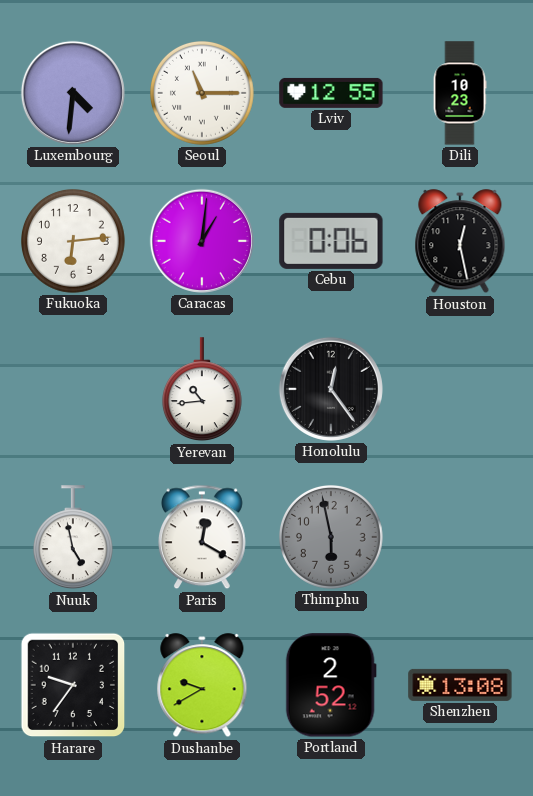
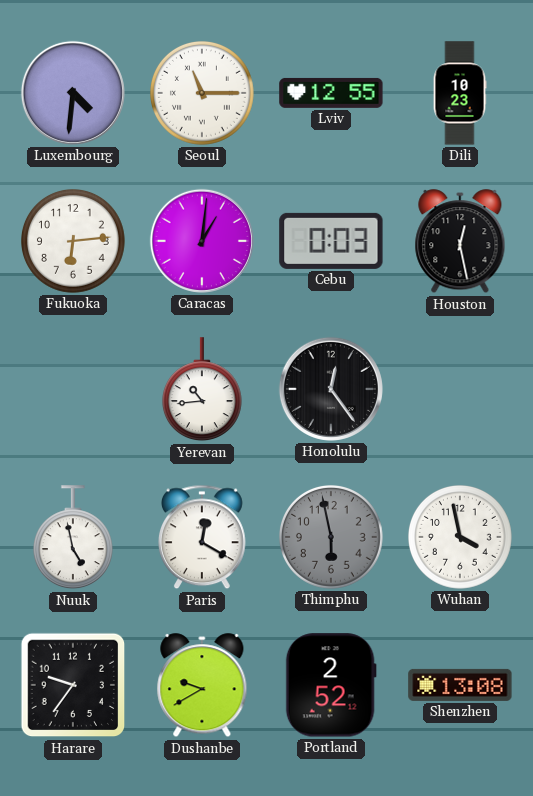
Cebu: 0:06 -> 0:03
Wuhan: none -> 3:58
